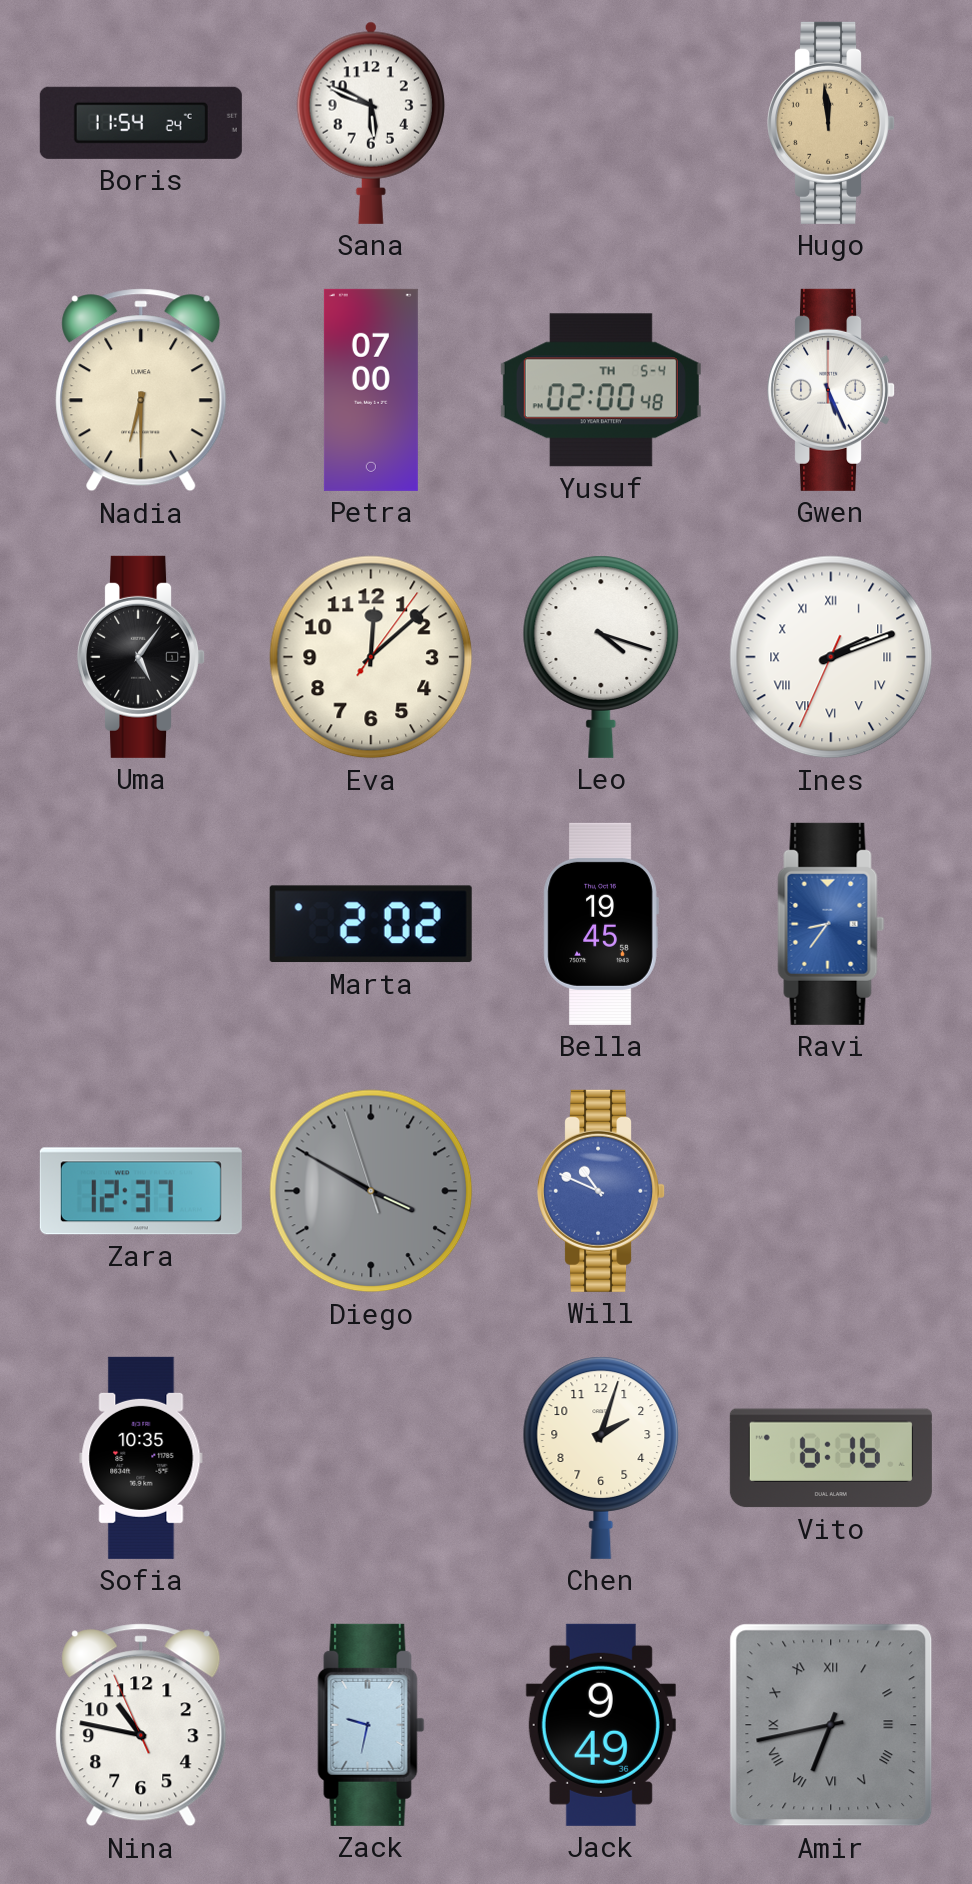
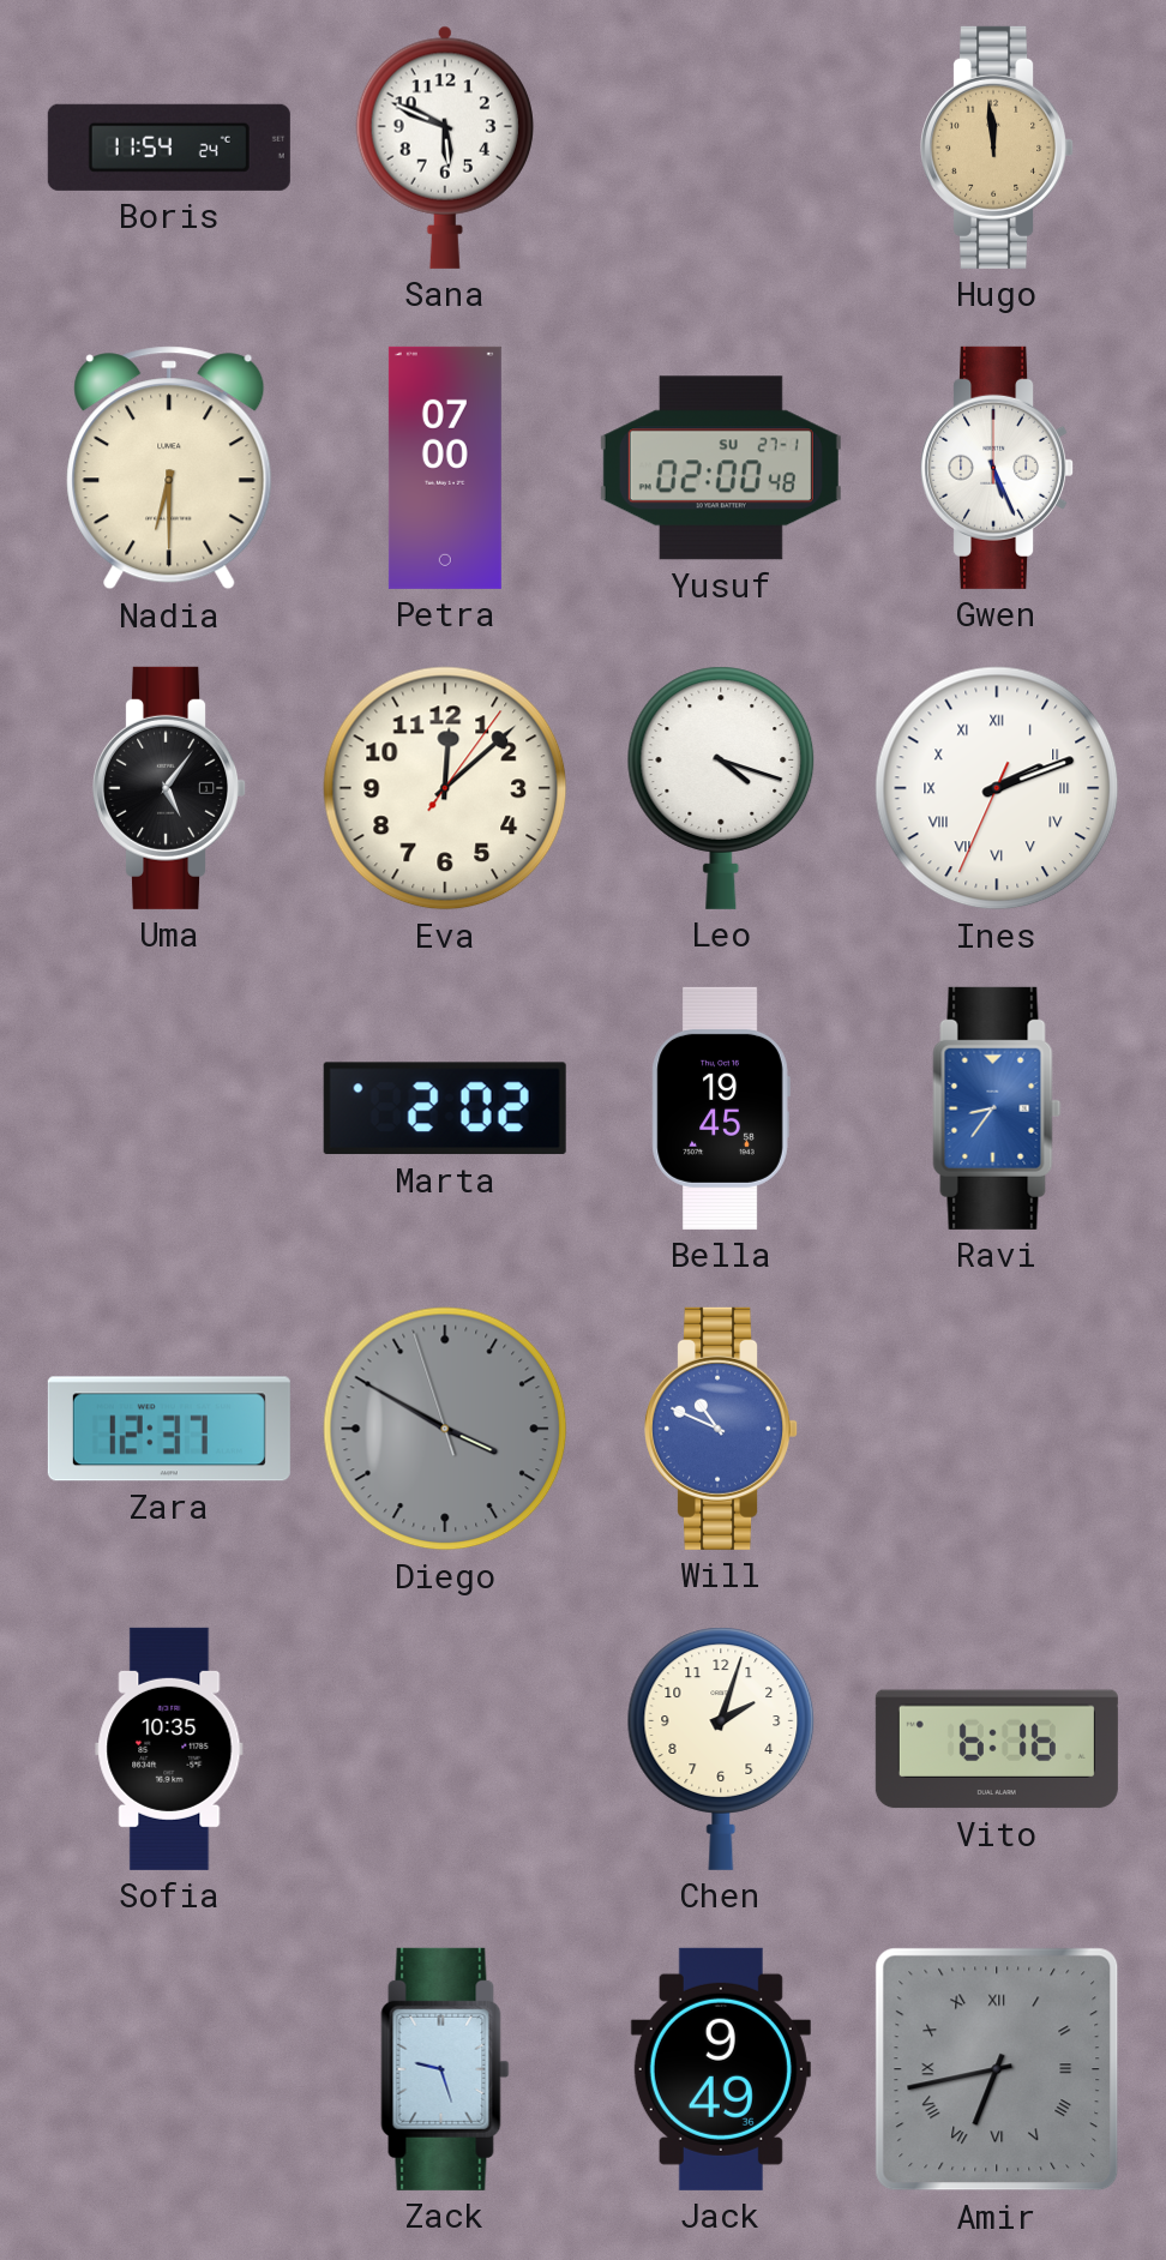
Yusuf date: TH 5-4 -> SU 27-1
Nina: 10:46 -> none
Zack: 9:32 -> 9:27
